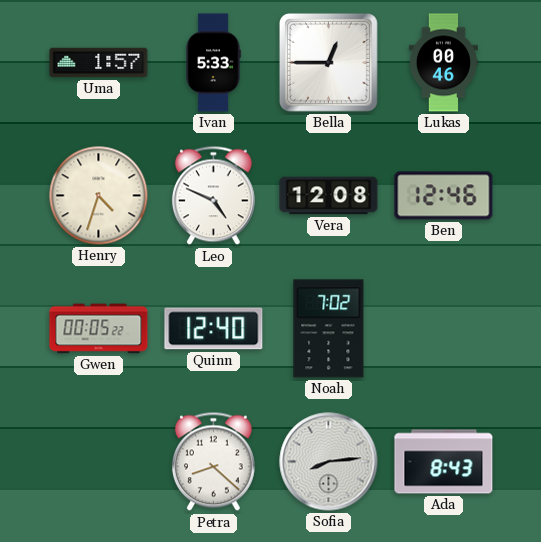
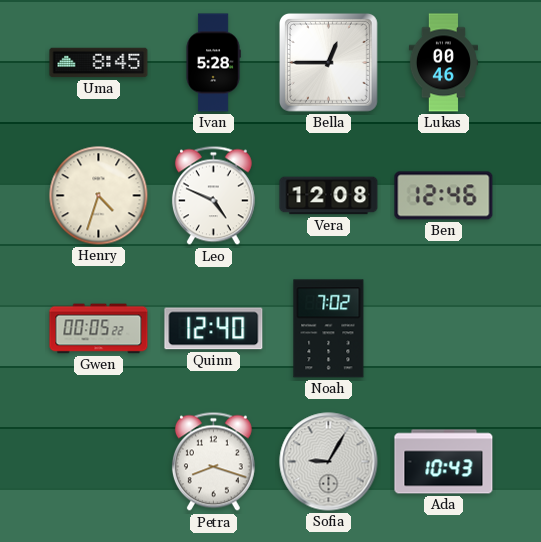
Uma: 1:57 -> 8:45
Ivan: 5:33 -> 5:28
Petra: 8:22 -> 8:18
Sofia: 8:14 -> 9:05
Ada: 8:43 -> 10:43
